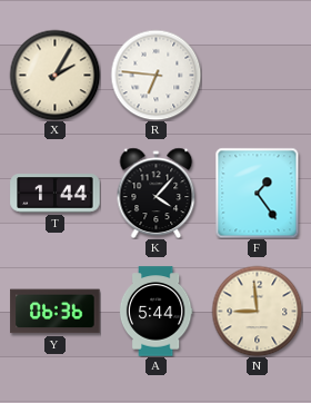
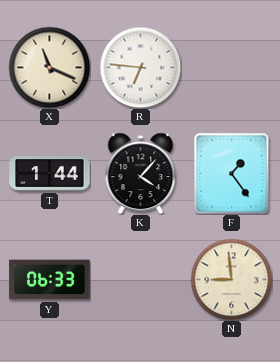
X: 2:05 -> 11:19
Y: 06:36 -> 06:33
A: 5:44 -> none
